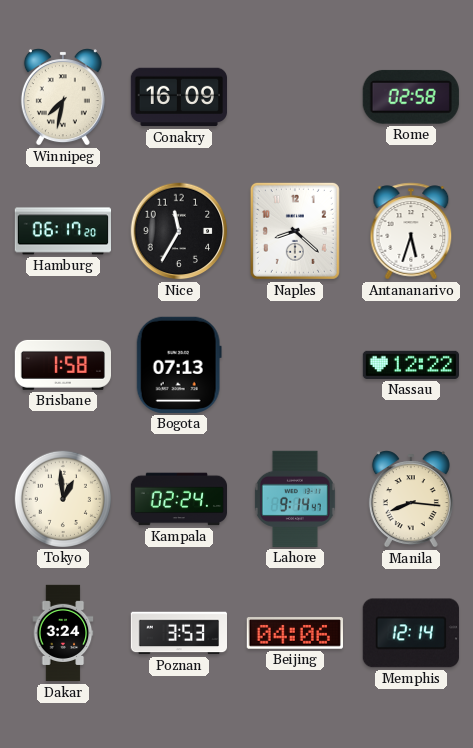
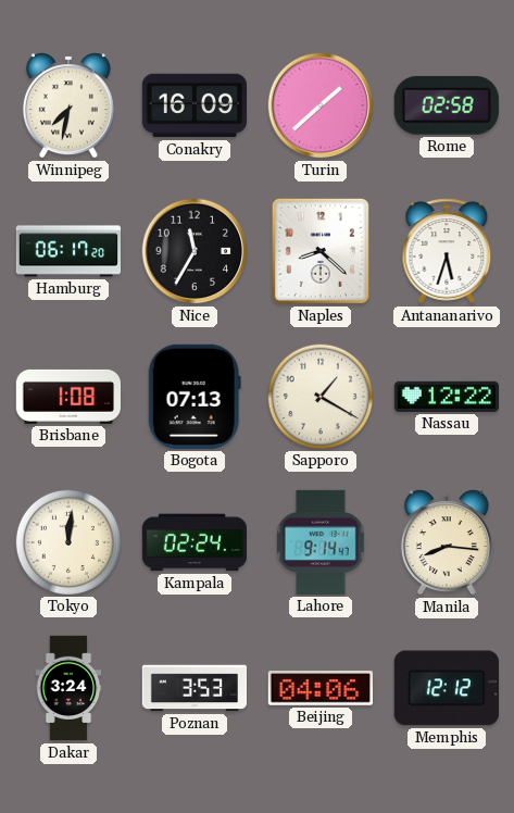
Turin: none -> 1:38
Brisbane: 1:58 -> 1:08
Sapporo: none -> 1:20
Tokyo: 12:59 -> 12:01
Memphis: 12:14 -> 12:12
